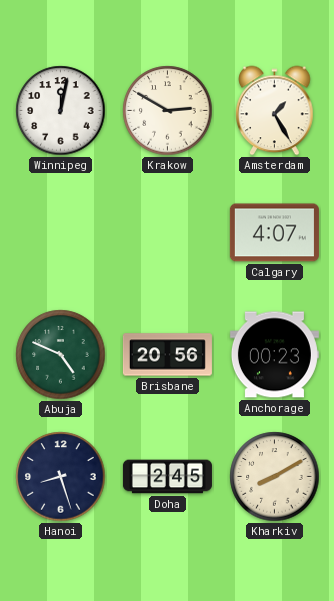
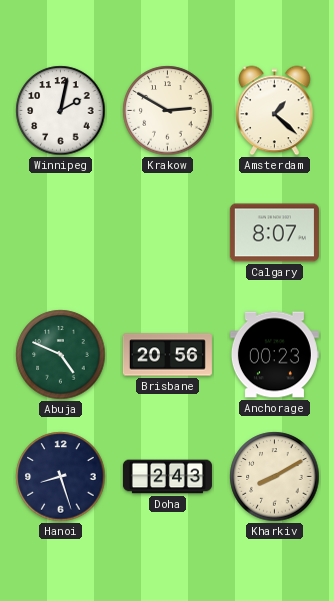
Winnipeg: 12:02 -> 2:02
Amsterdam: 1:25 -> 1:22
Calgary: 4:07 -> 8:07
Doha: 2:45 -> 2:43
